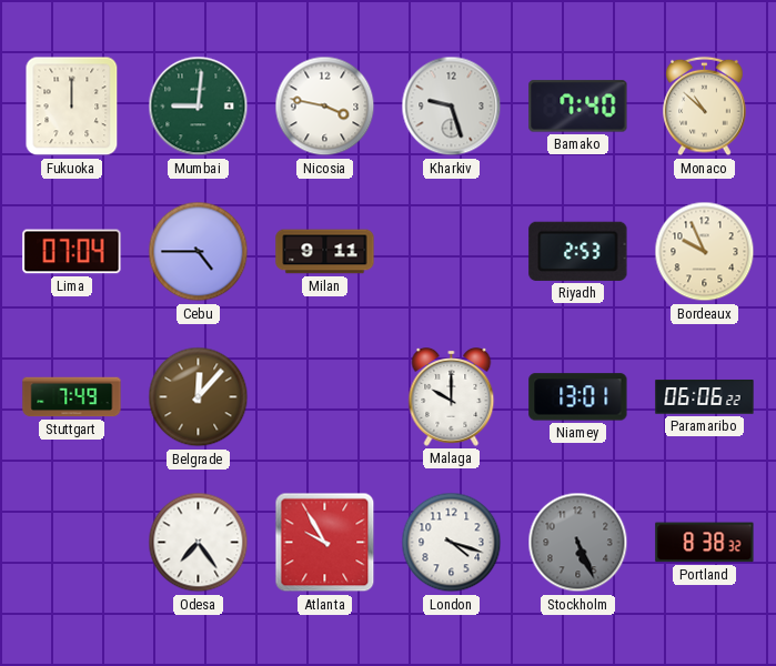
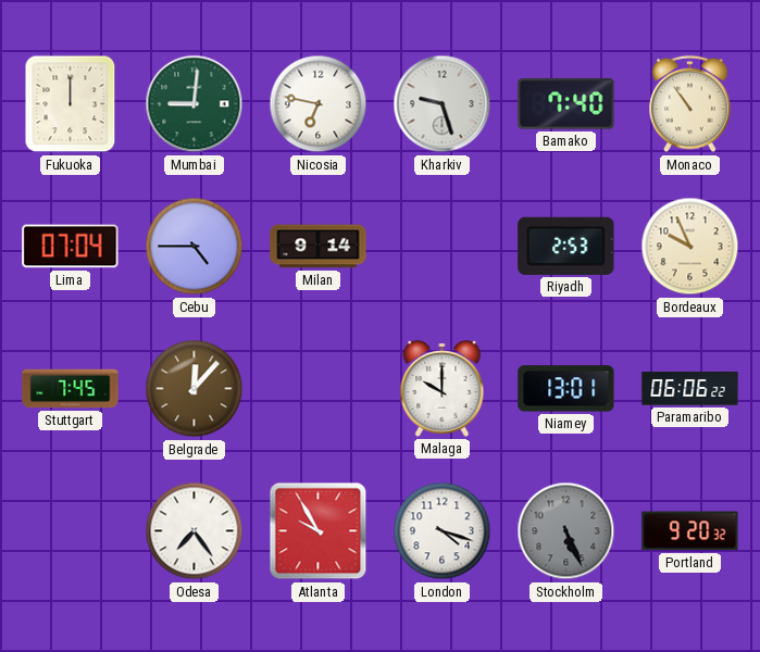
Nicosia: 3:47 -> 6:47
Monaco: 10:52 -> 10:54
Milan: 9:11 -> 9:14
Stuttgart: 7:49 -> 7:45
Portland: 8:38 -> 9:20
